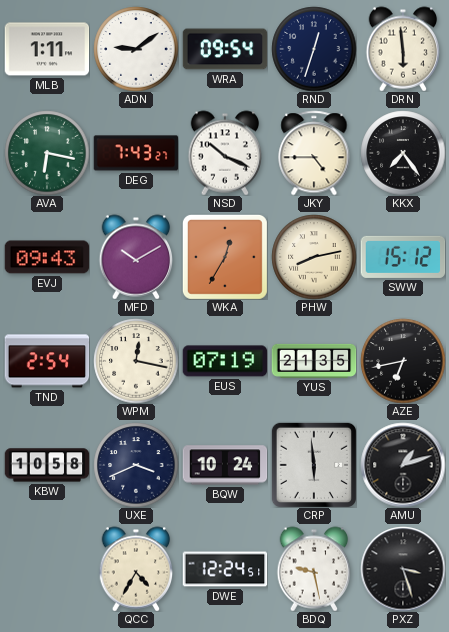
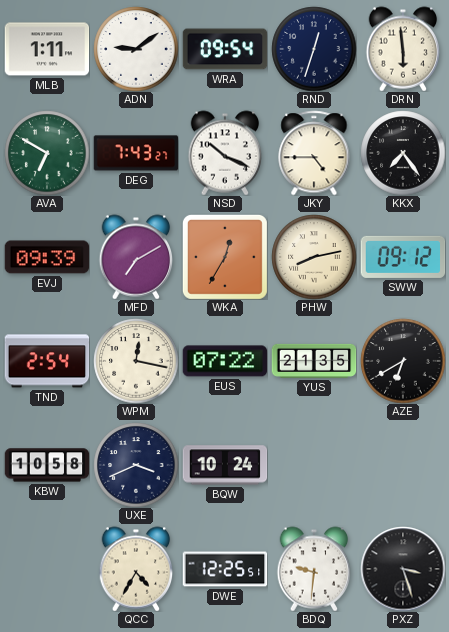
AVA: 6:17 -> 6:50
EVJ: 09:43 -> 09:39
MFD: 10:10 -> 7:10
SWW: 15:12 -> 09:12
EUS: 07:19 -> 07:22
AZE: 6:43 -> 6:40
CRP: 5:59 -> none
AMU: 1:12 -> none
DWE: 12:24 -> 12:25
BDQ: 9:28 -> 9:31
